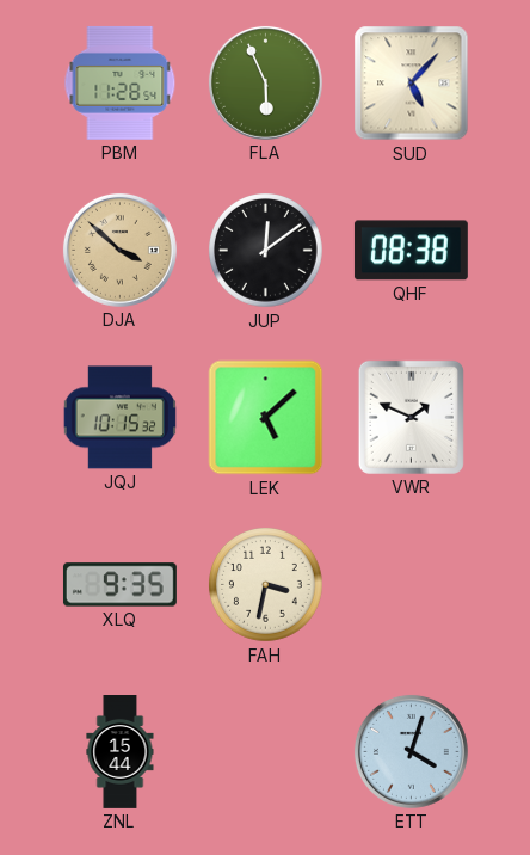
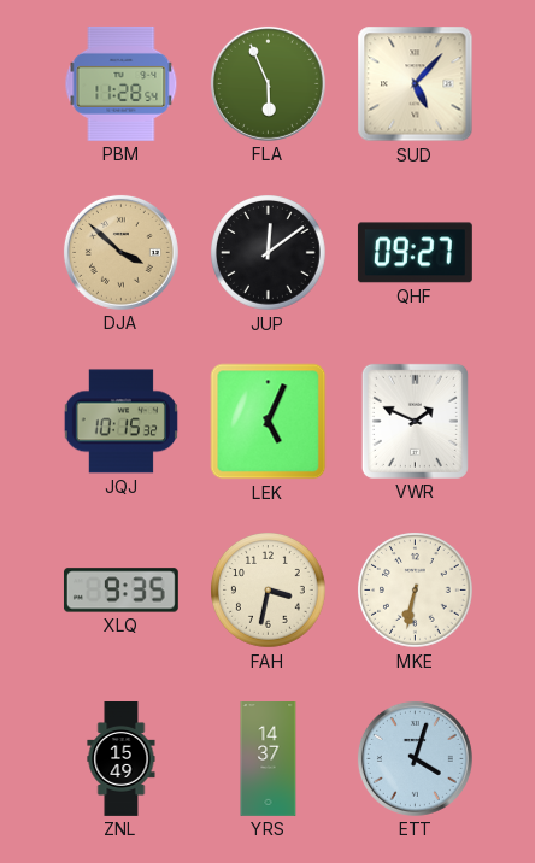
QHF: 08:38 -> 09:27
LEK: 5:08 -> 5:04
MKE: none -> 6:32
ZNL: 15:44 -> 15:49
YRS: none -> 14:37
